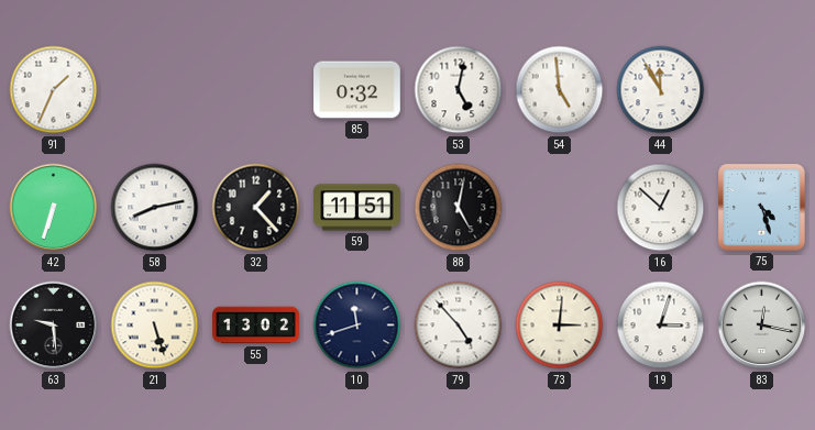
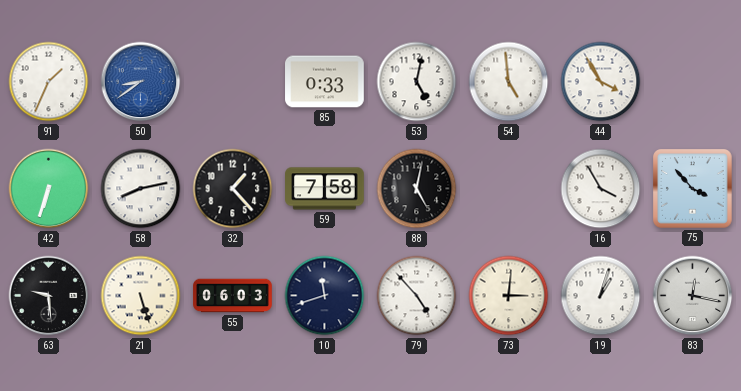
50: none -> 8:39
85: 0:32 -> 0:33
44: 11:55 -> 3:55
59: 11:51 -> 7:58
16: 12:52 -> 3:55
75: 4:27 -> 3:53
55: 13:02 -> 06:03
19: 3:03 -> 1:03
